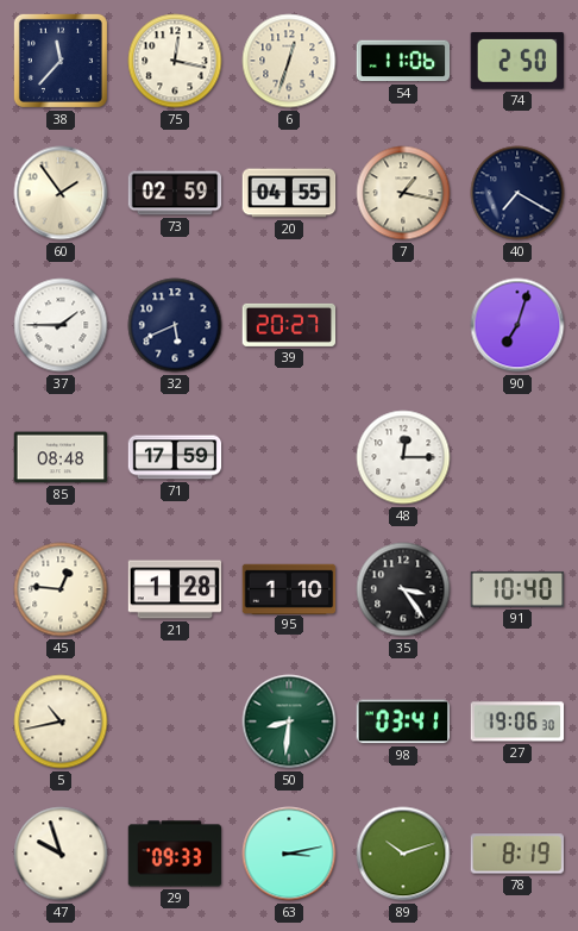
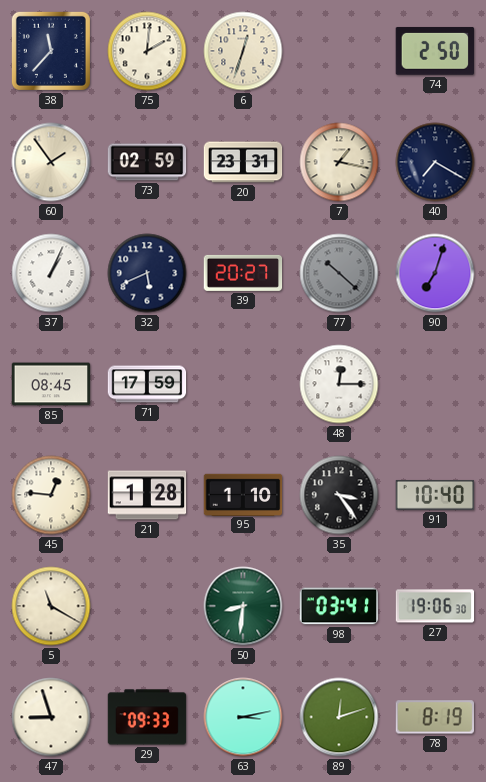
75: 12:17 -> 2:01
54: 11:06 -> none
20: 04:55 -> 23:31
37: 1:45 -> 1:04
77: none -> 10:22
85: 08:48 -> 08:45
5: 10:43 -> 11:20
47: 9:57 -> 8:57
89: 10:12 -> 12:12
